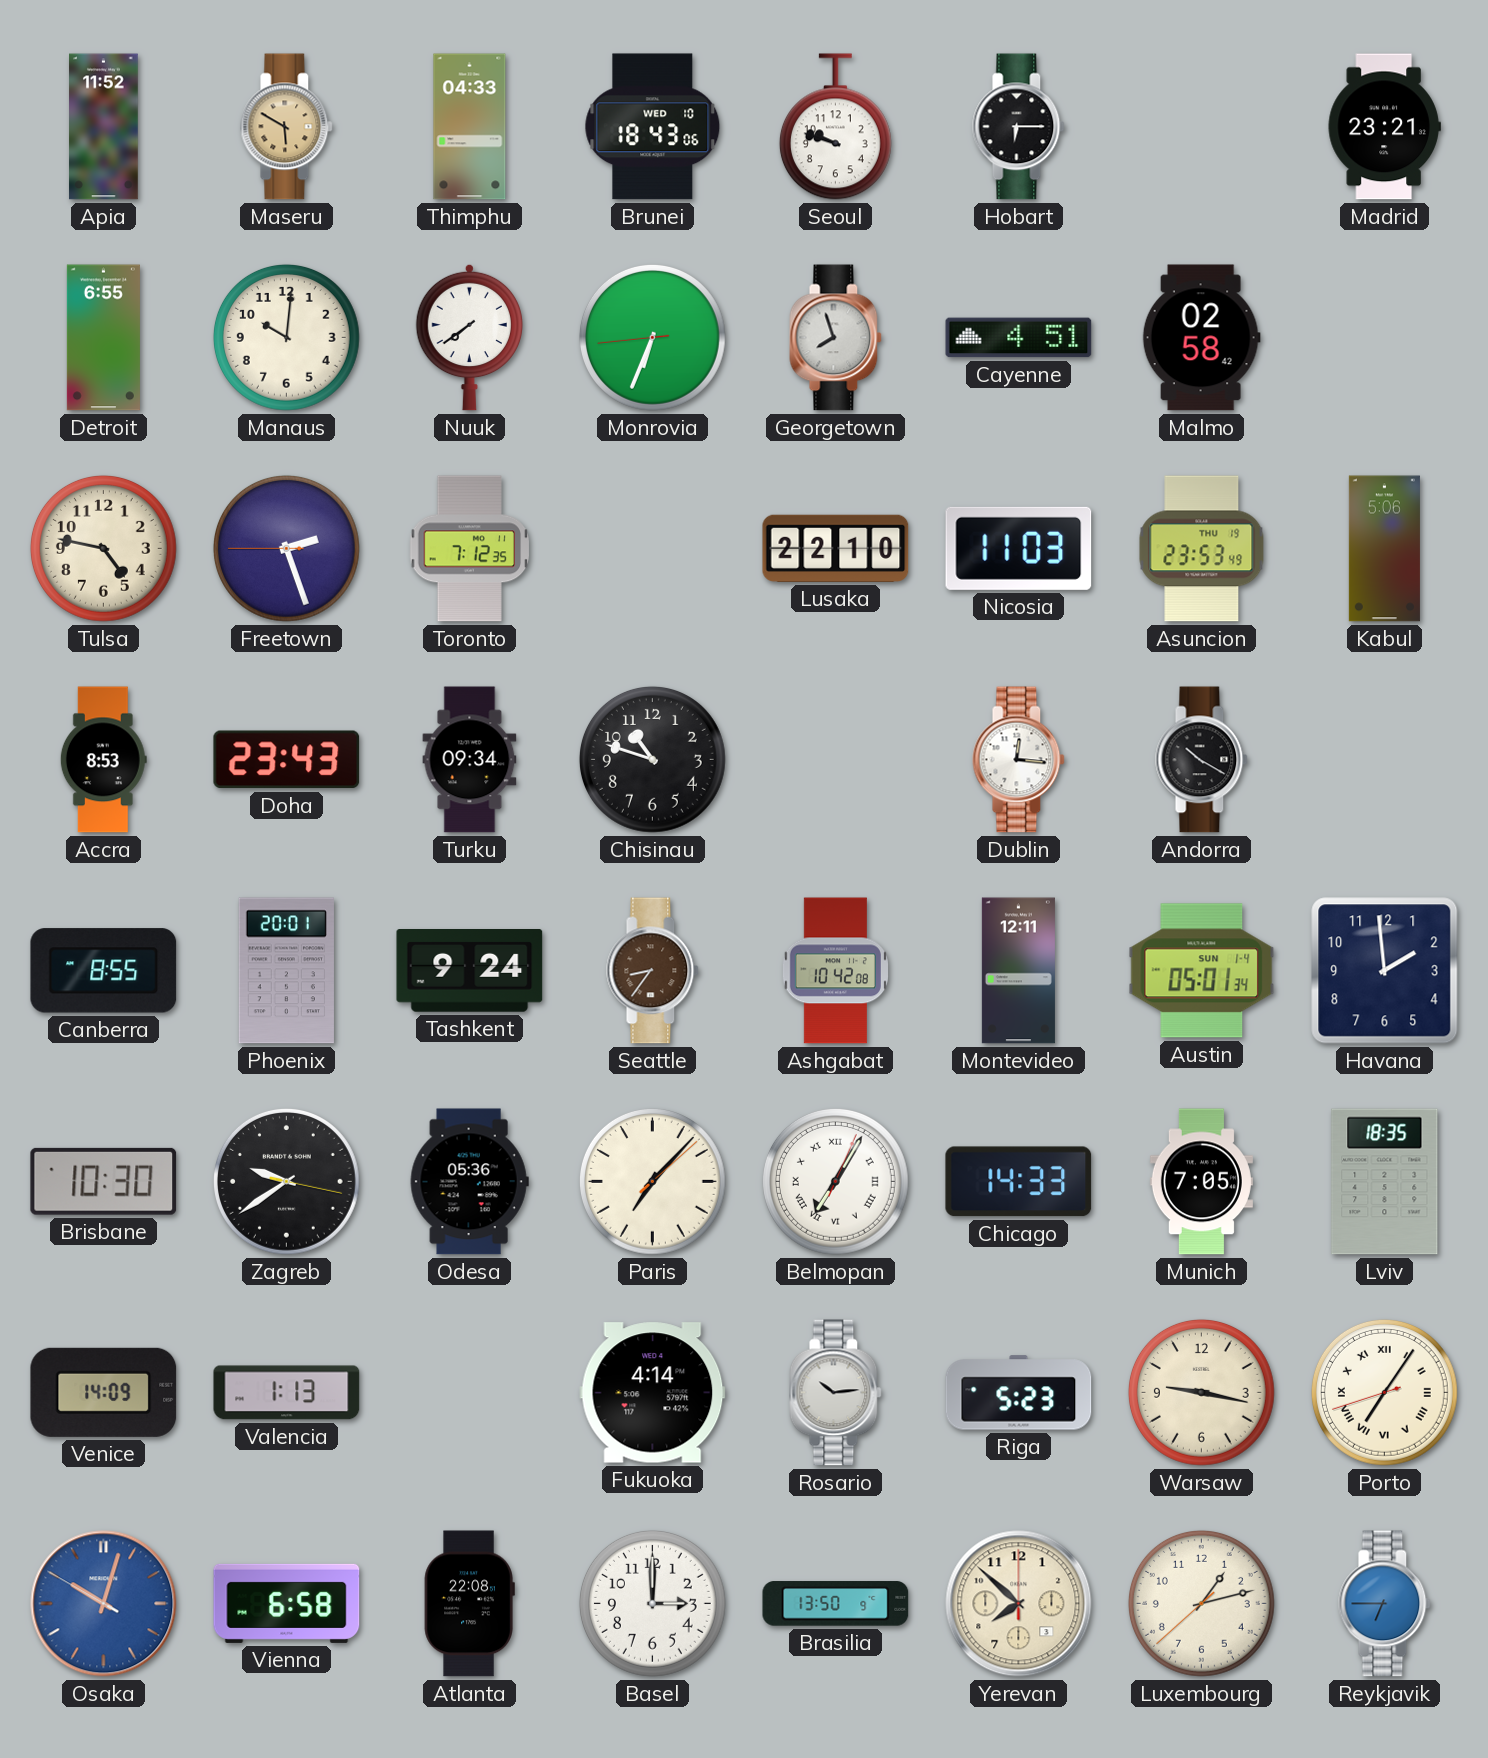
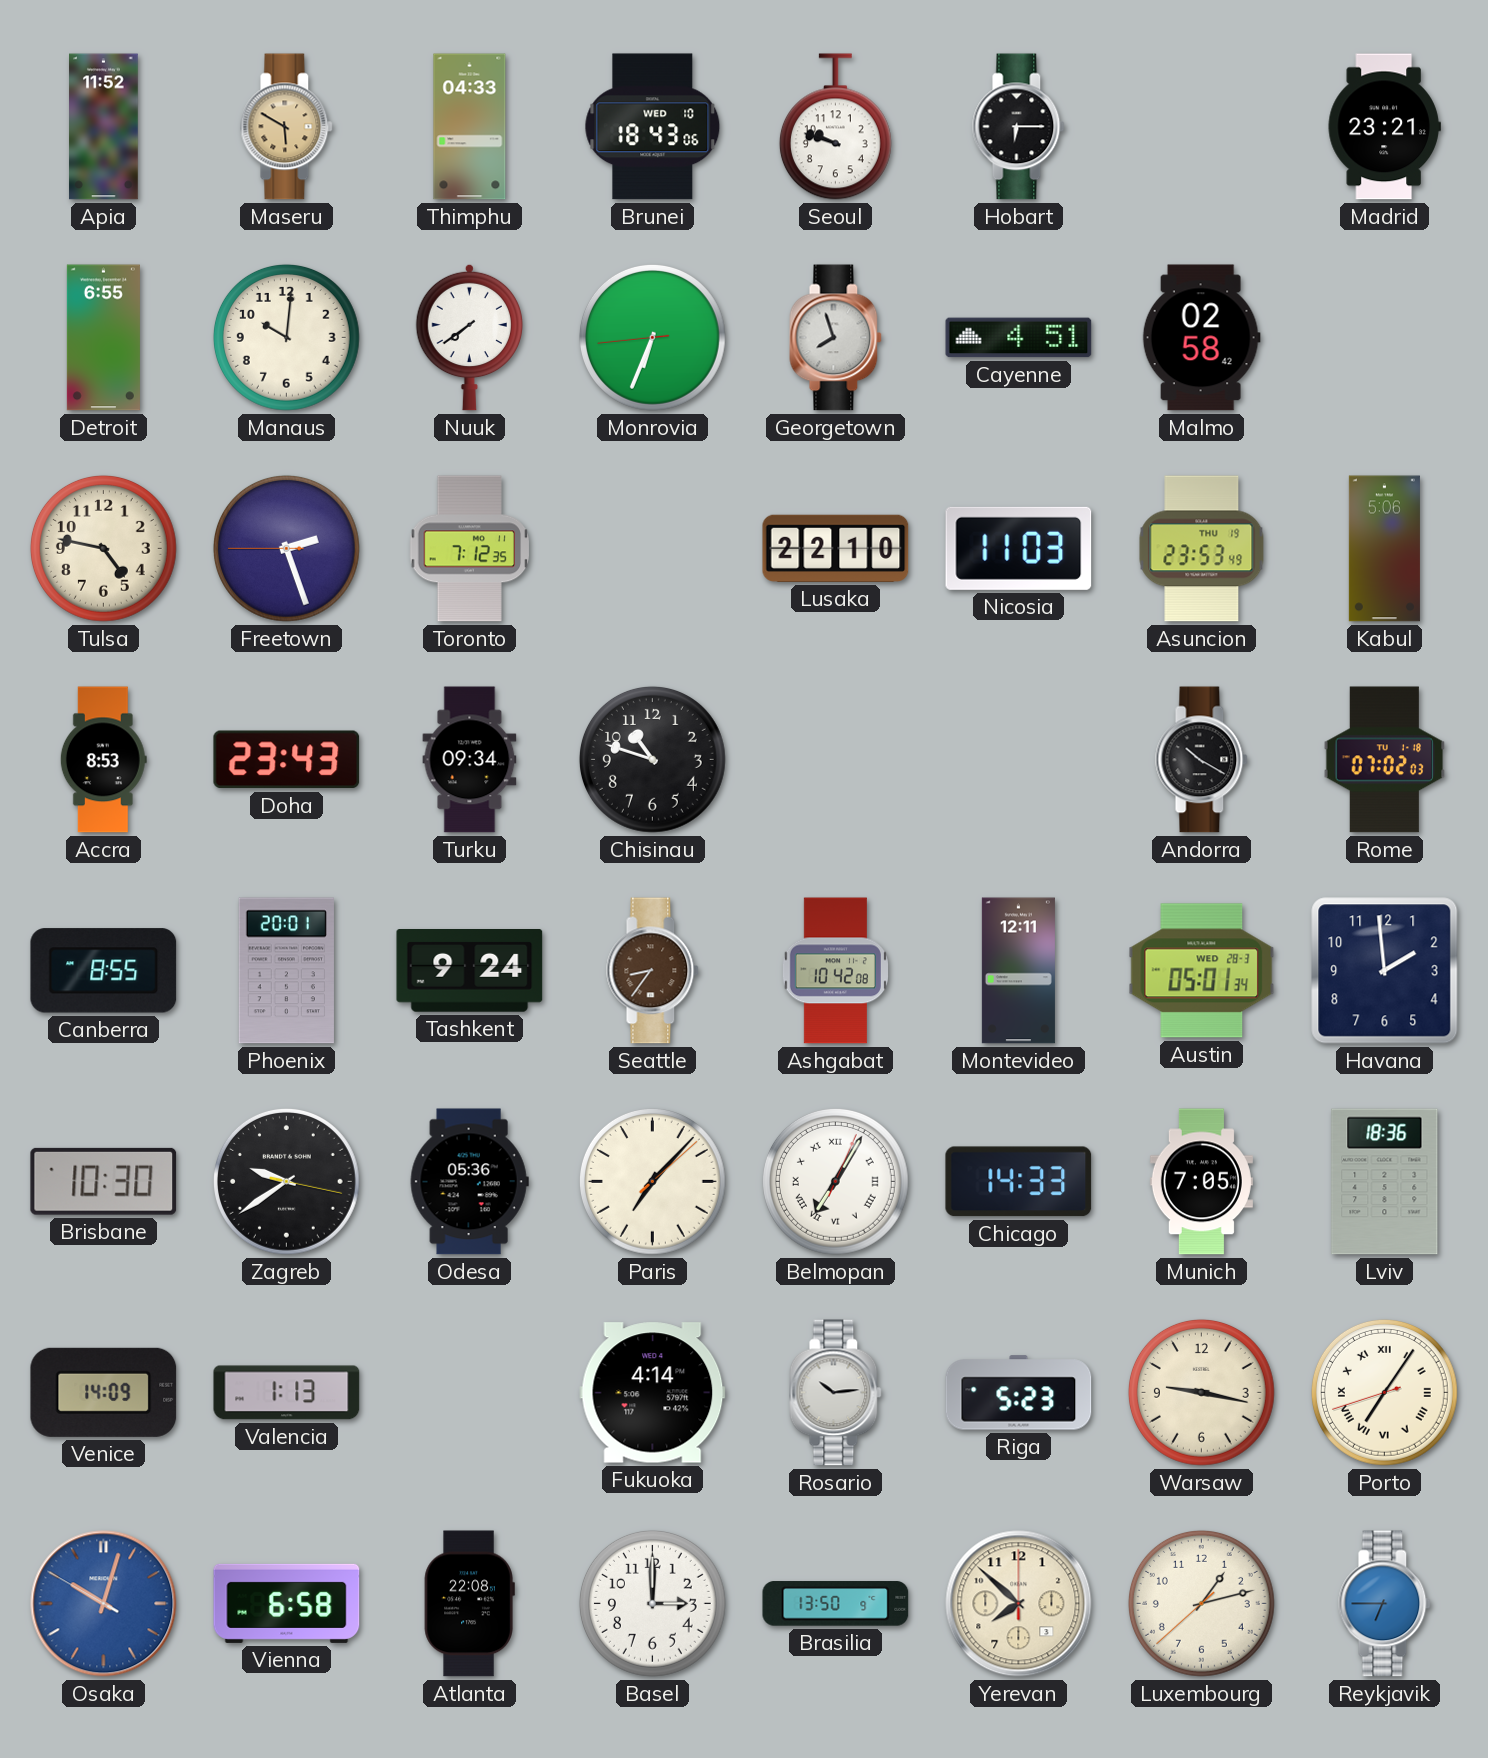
Dublin: 12:16 -> none
Rome: none -> 07:02
Austin date: SUN 1-4 -> WED 28-3
Lviv: 18:35 -> 18:36
